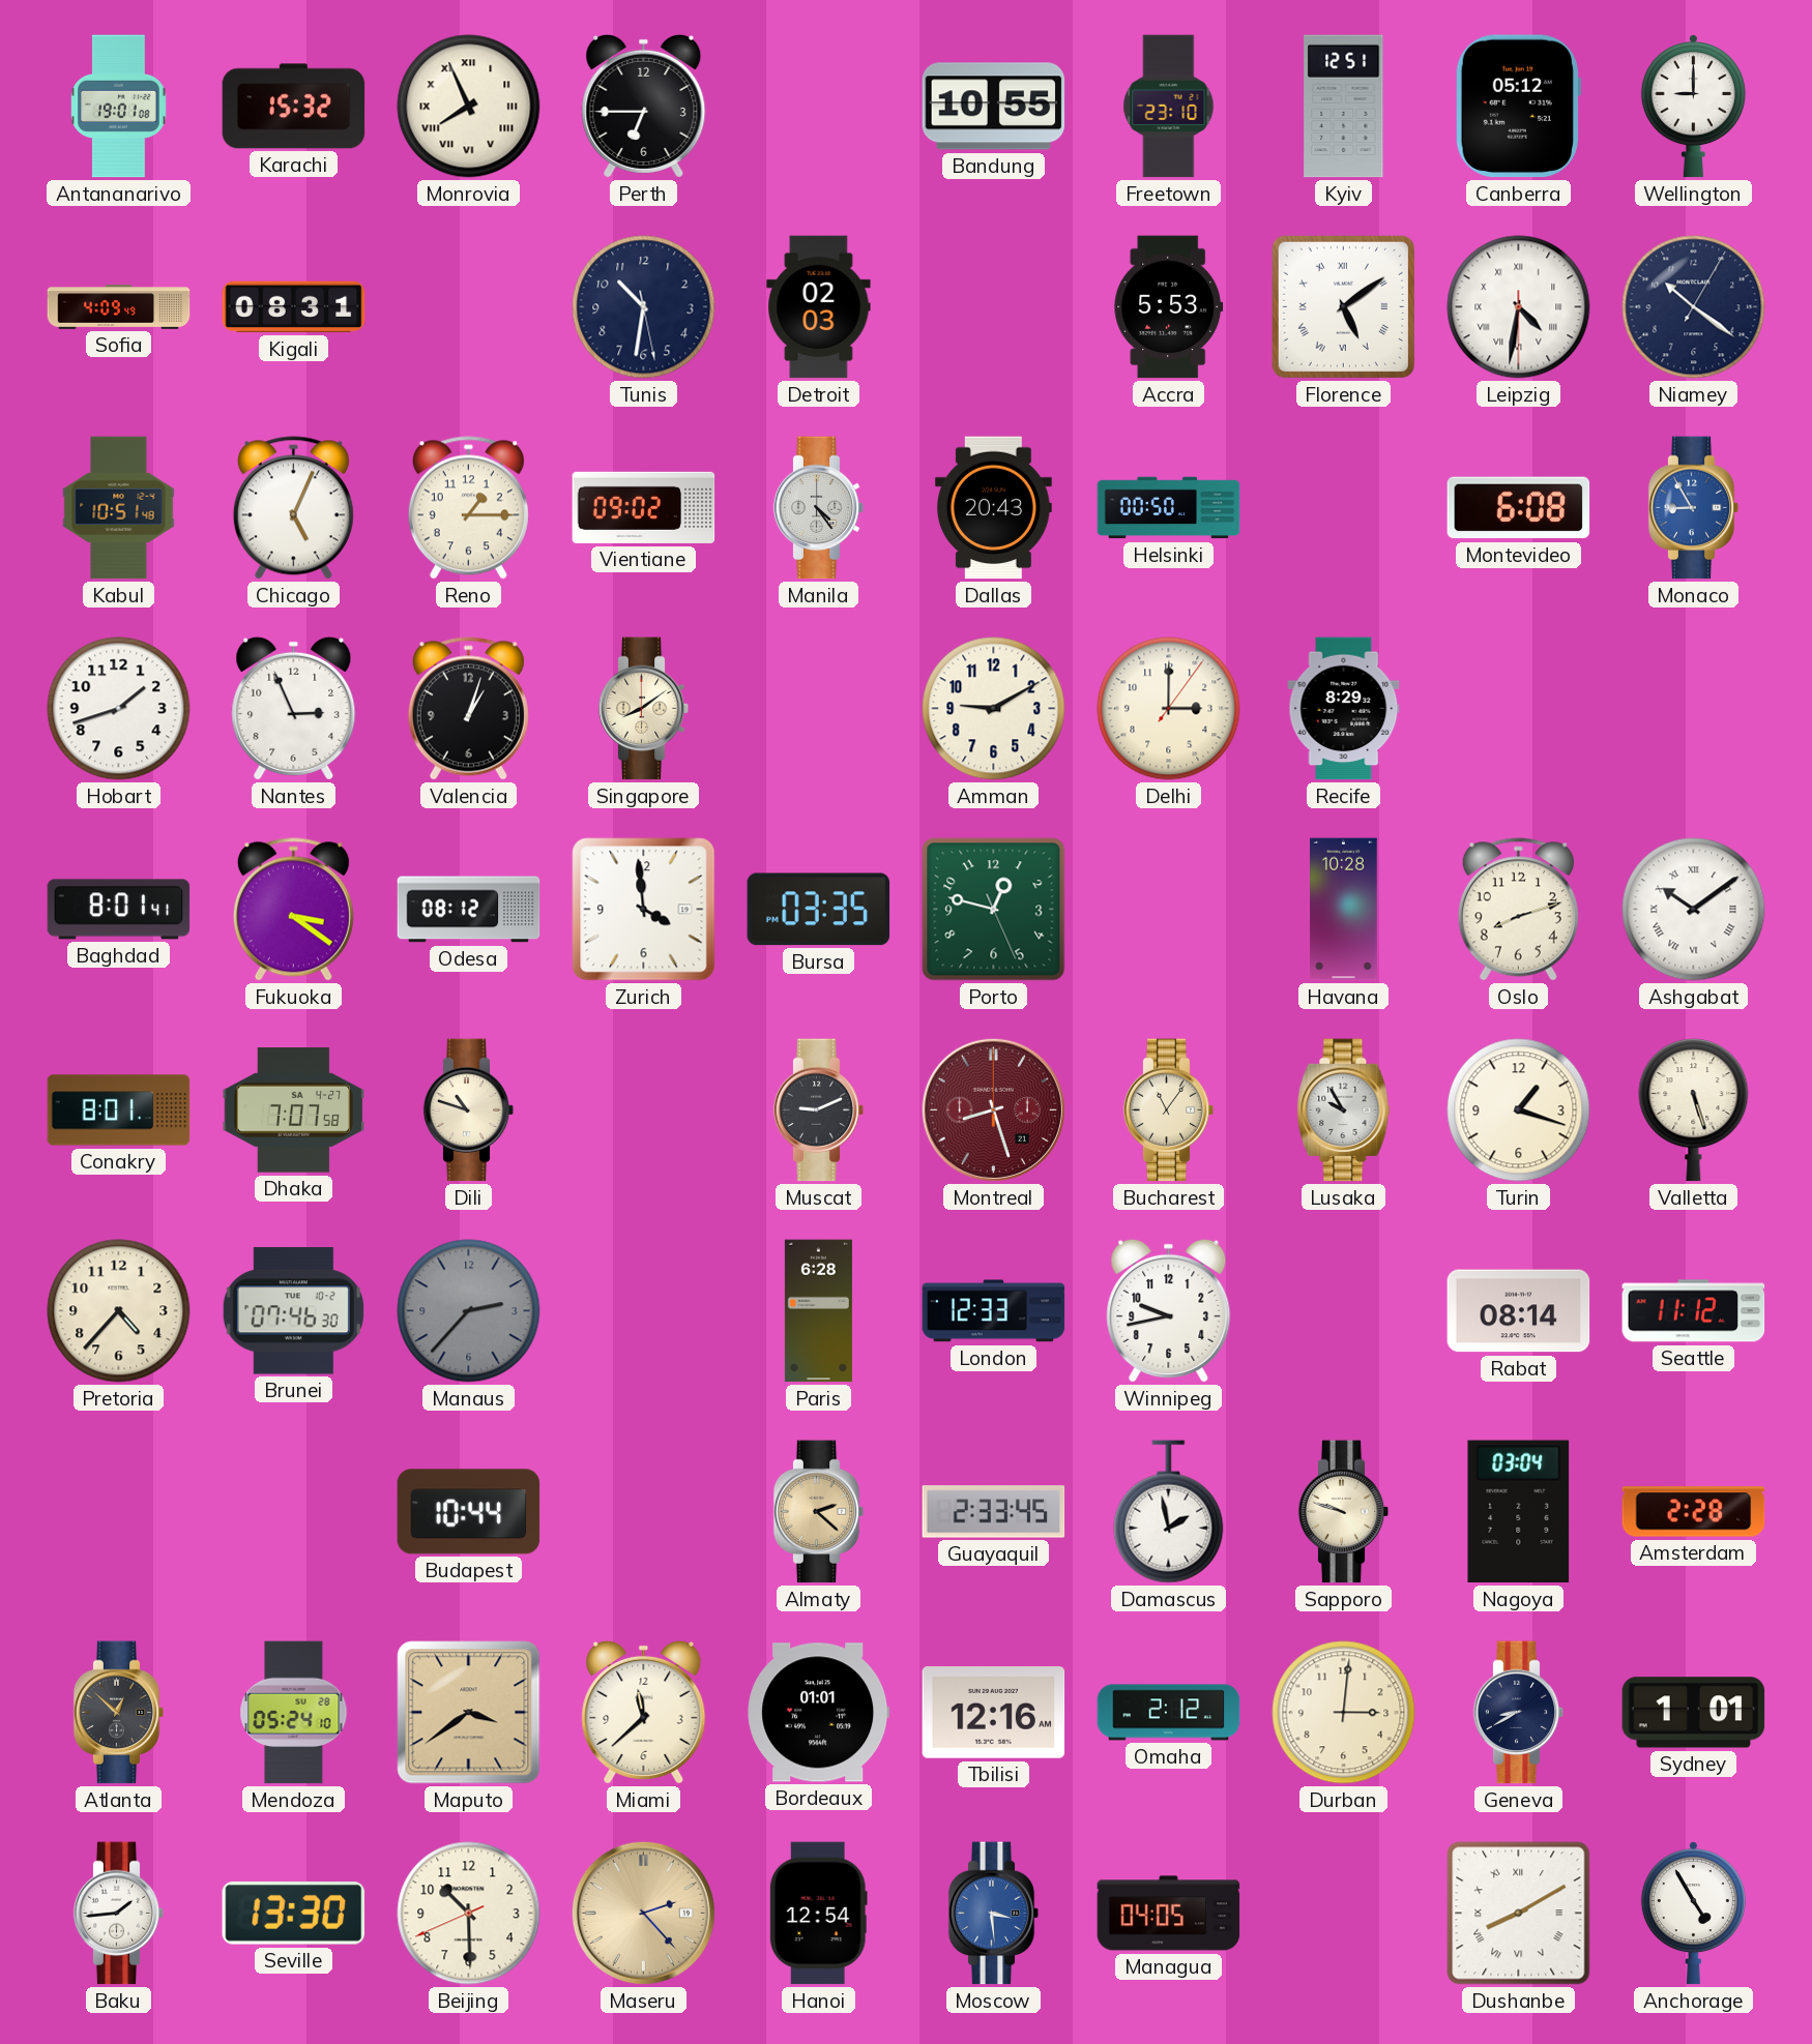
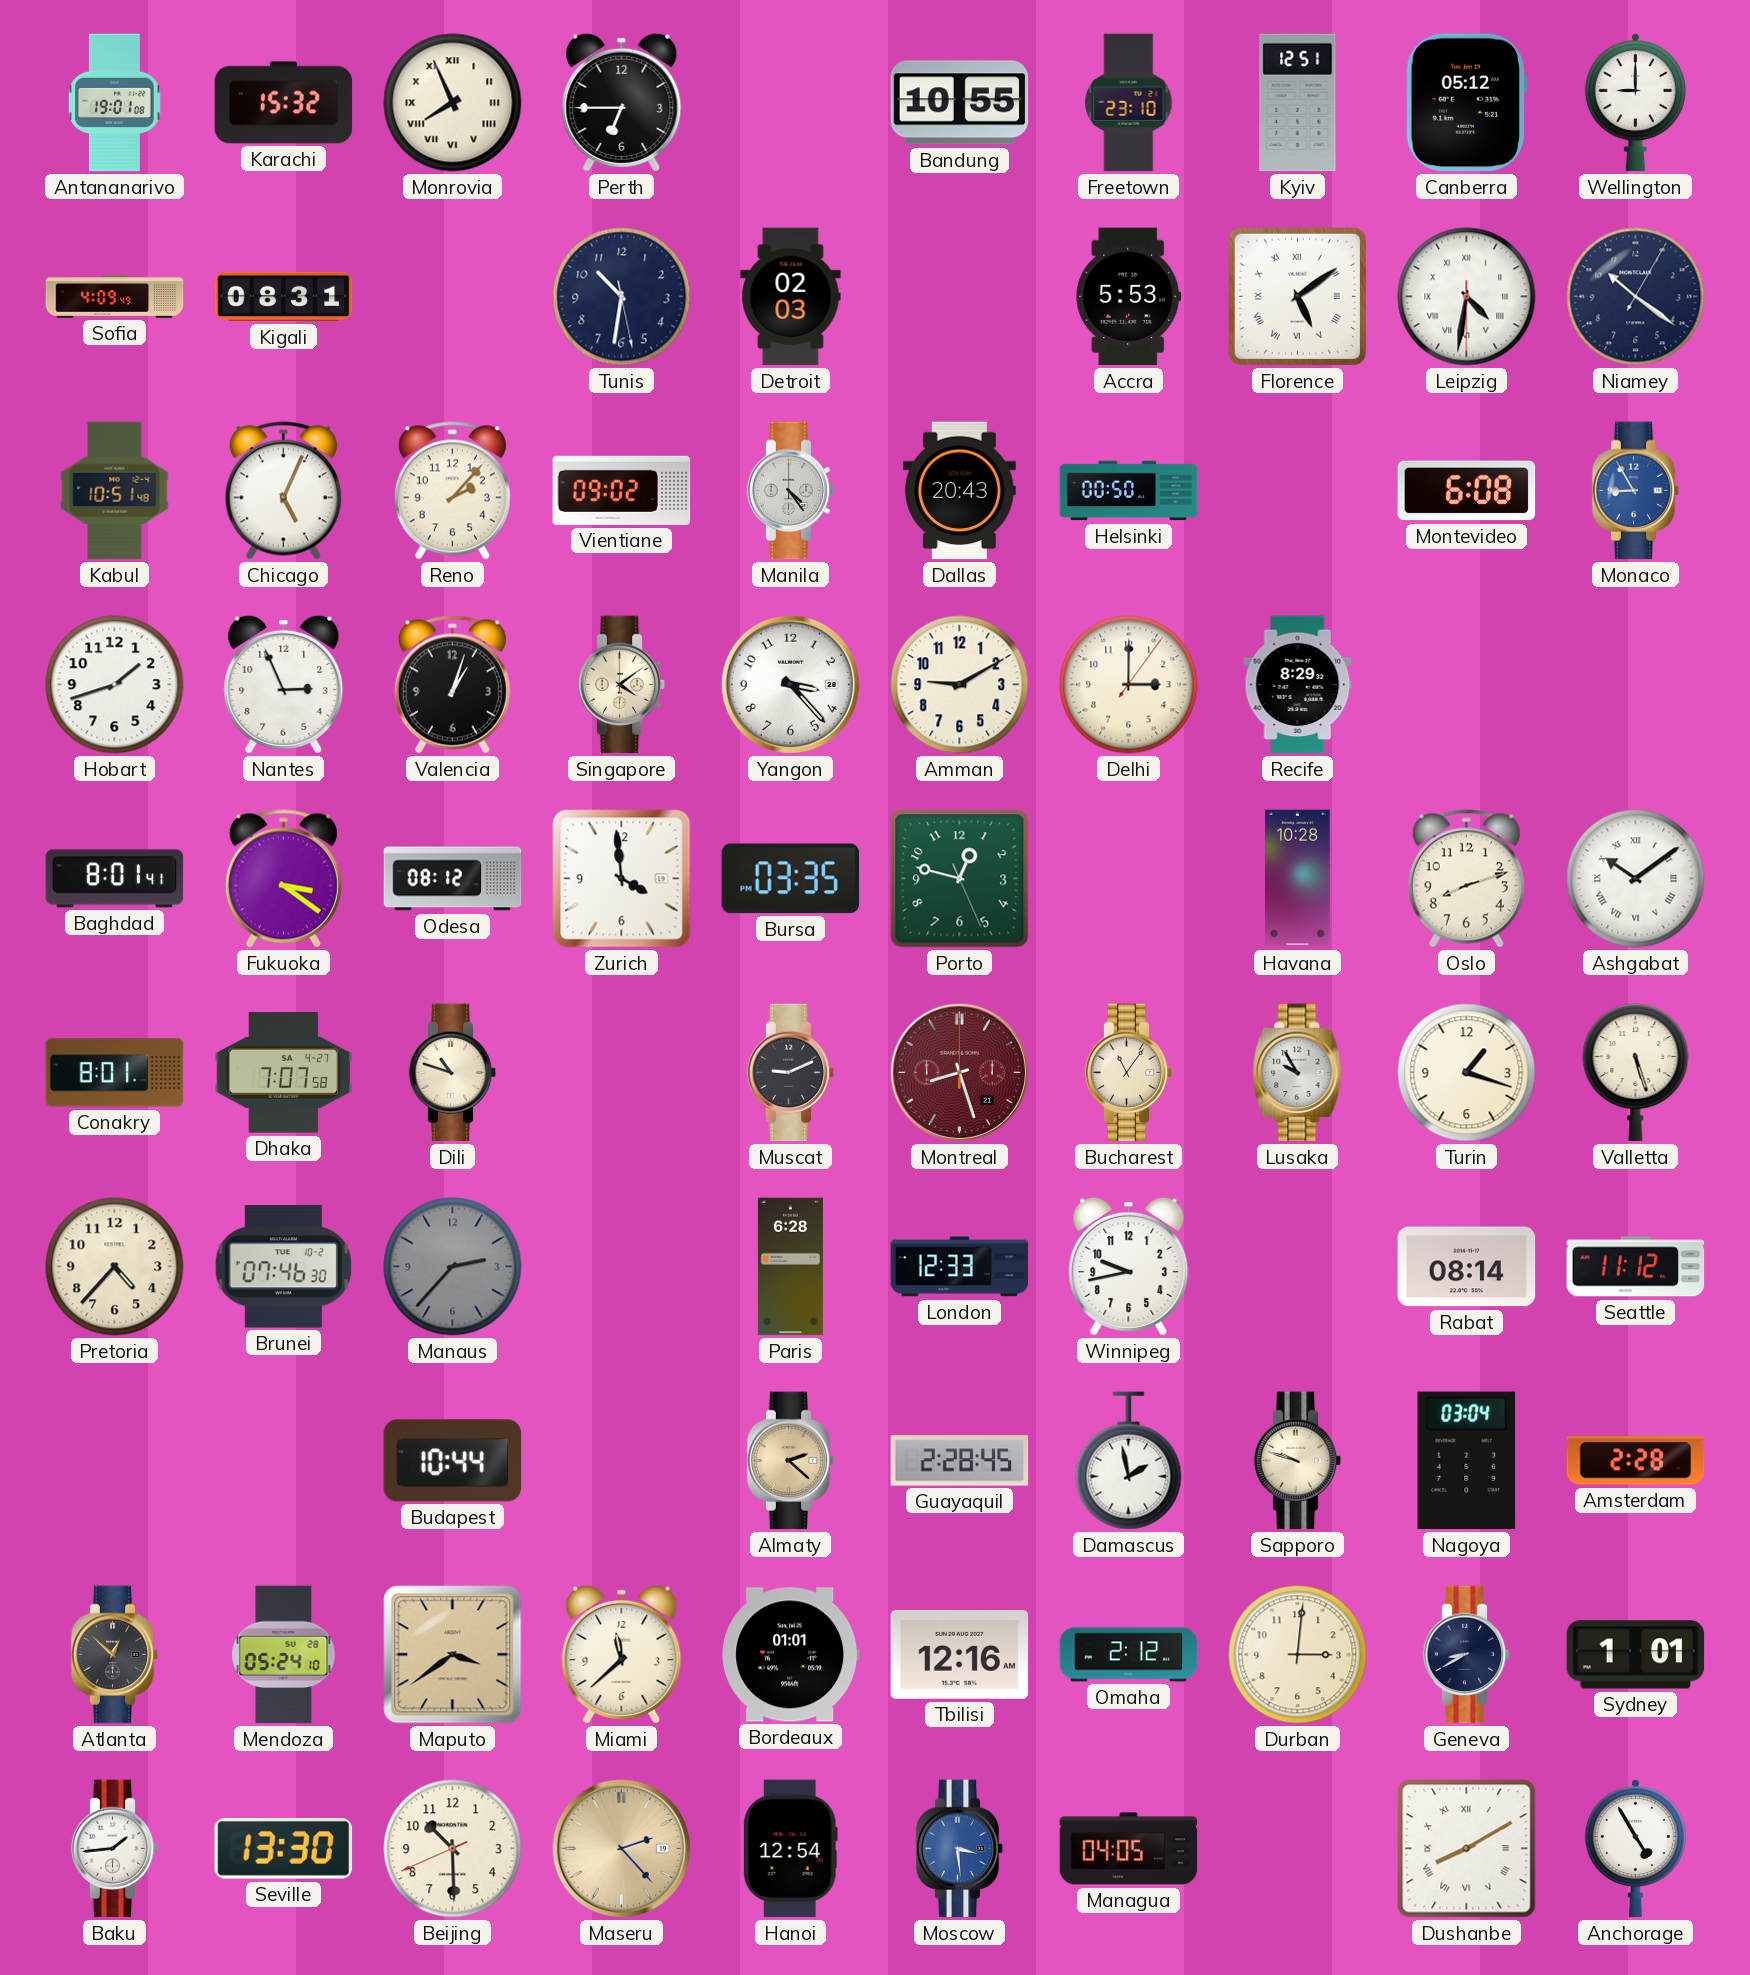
Reno: 1:15 -> 2:07
Singapore: 8:09 -> 4:09
Yangon: none -> 3:23
Guayaquil: 2:33 -> 2:28
